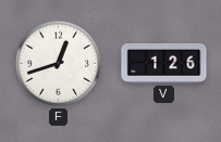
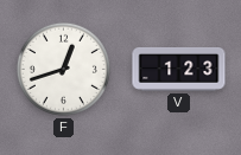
V: 1:26 -> 1:23
